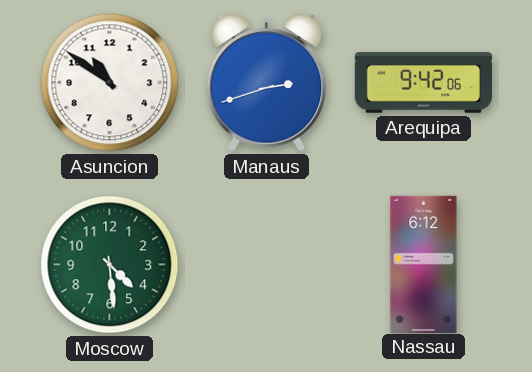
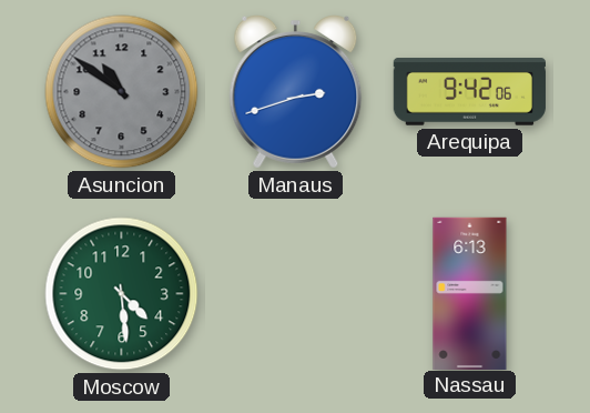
Asuncion dial: white -> grey
Nassau: 6:12 -> 6:13
